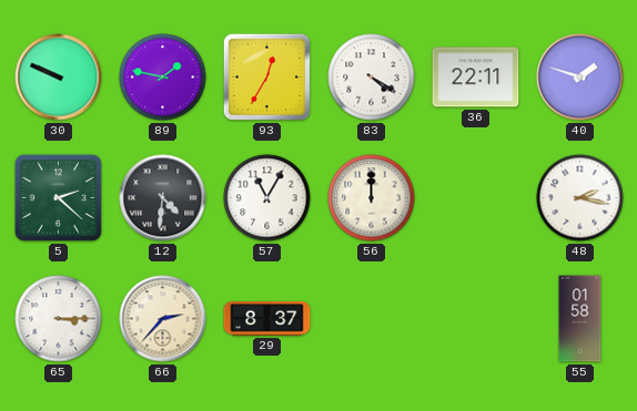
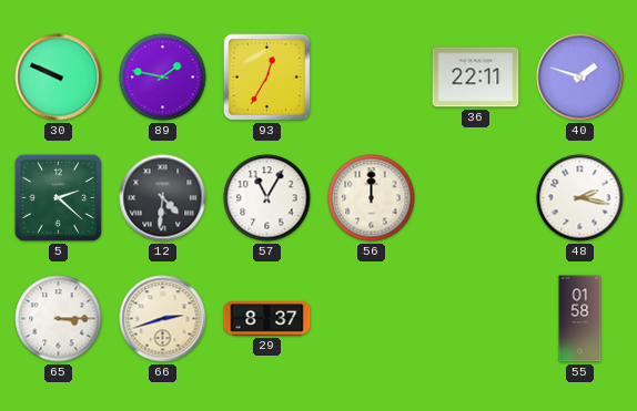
83: 4:20 -> none
66: 2:37 -> 2:42
